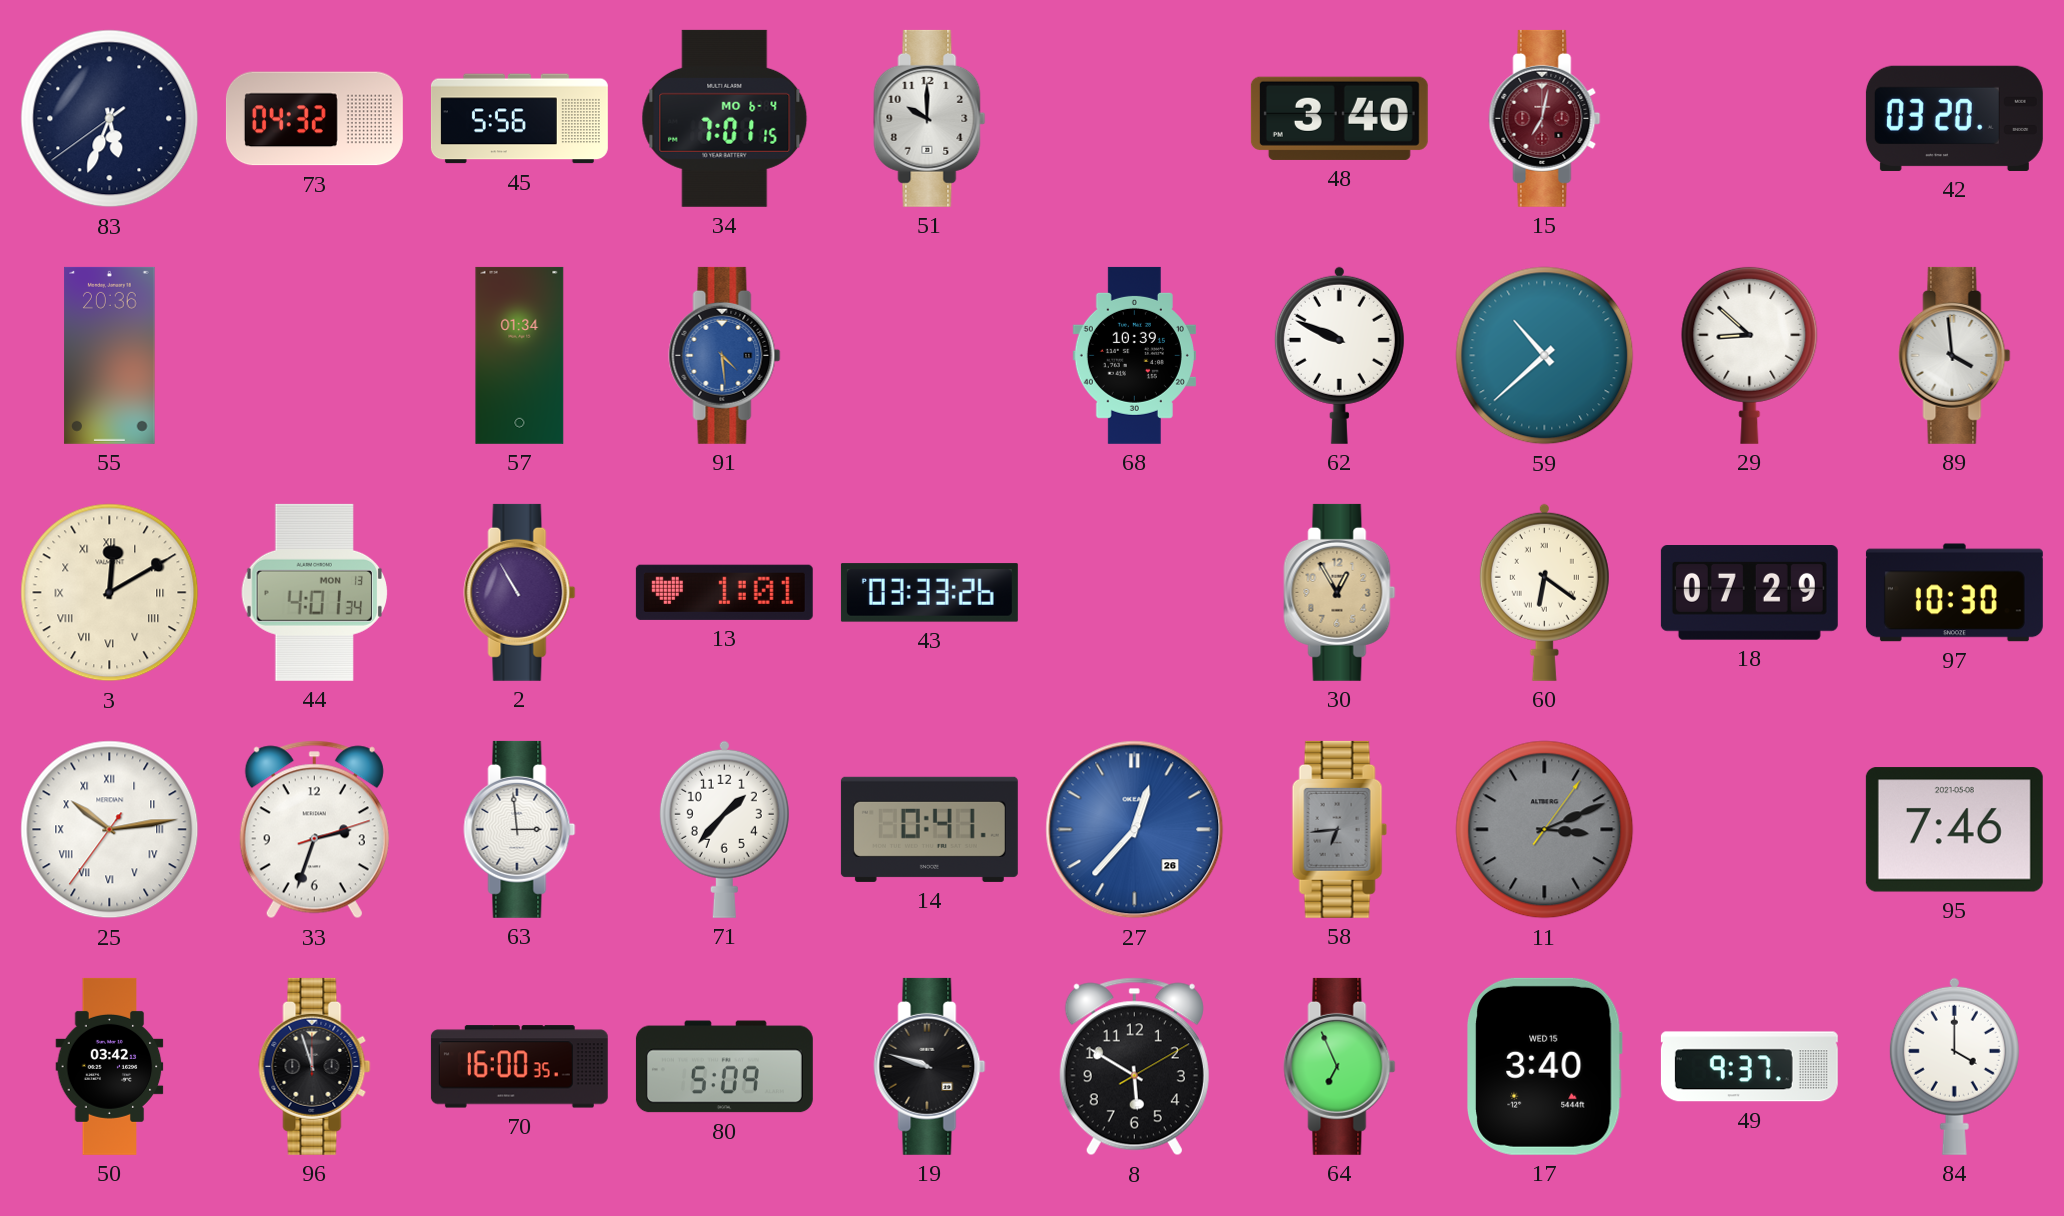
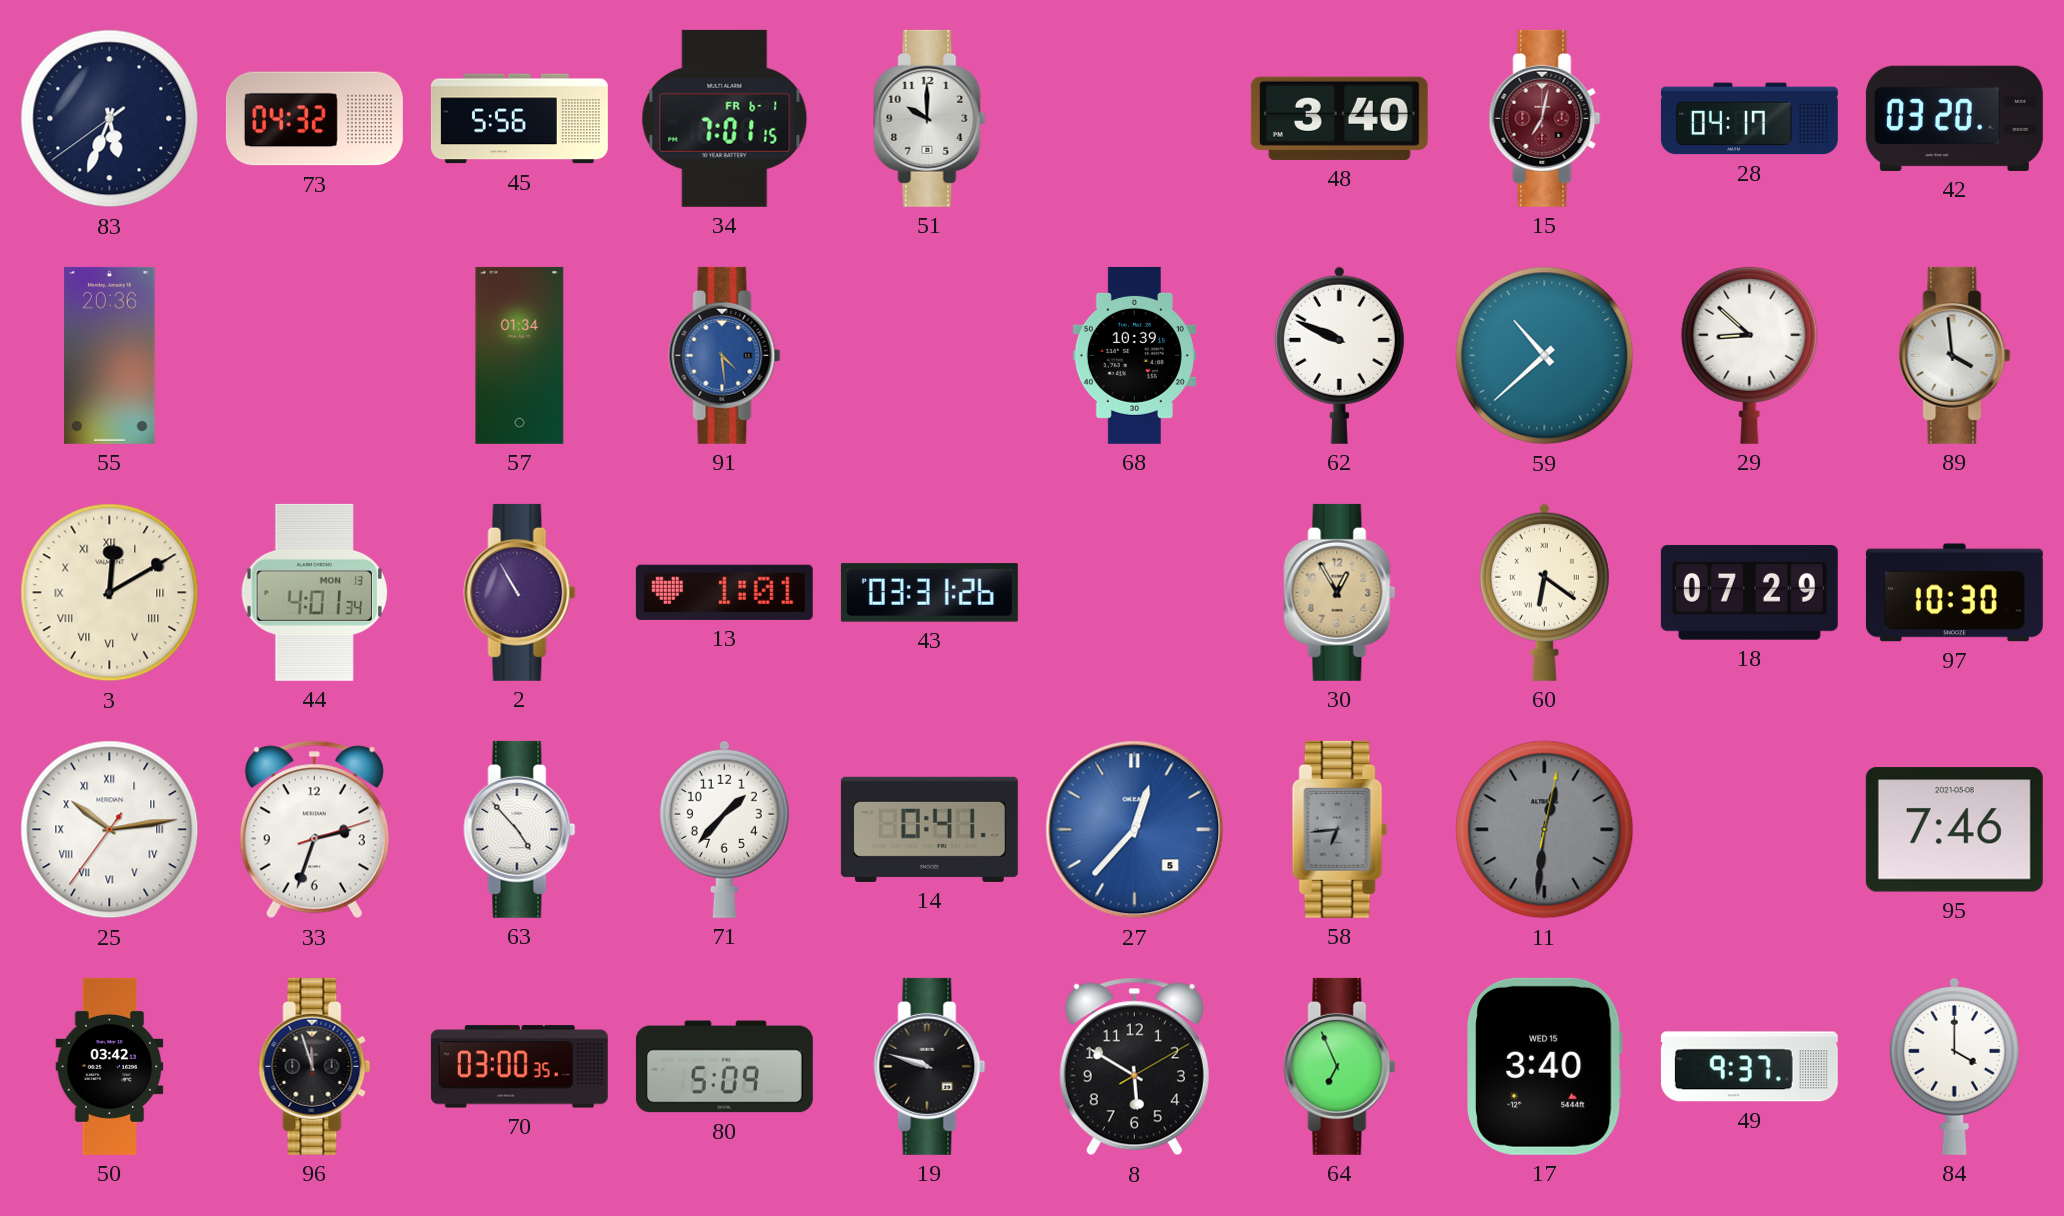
34 date: MO 6-4 -> FR 6-1
28: none -> 04:17
43: 03:33 -> 03:31
63: 2:59 -> 4:53
27 date: 26 -> 5
11: 3:11 -> 12:31
70: 16:00 -> 03:00
